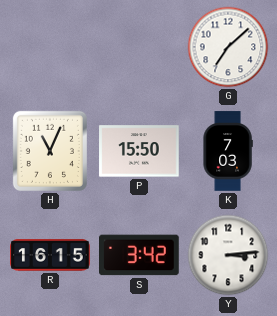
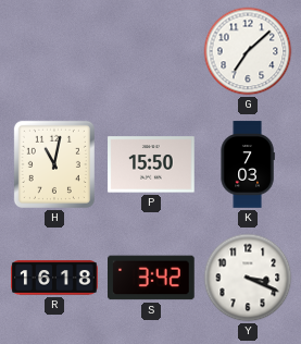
H: 11:04 -> 11:02
R: 16:15 -> 16:18
Y: 3:14 -> 3:19
